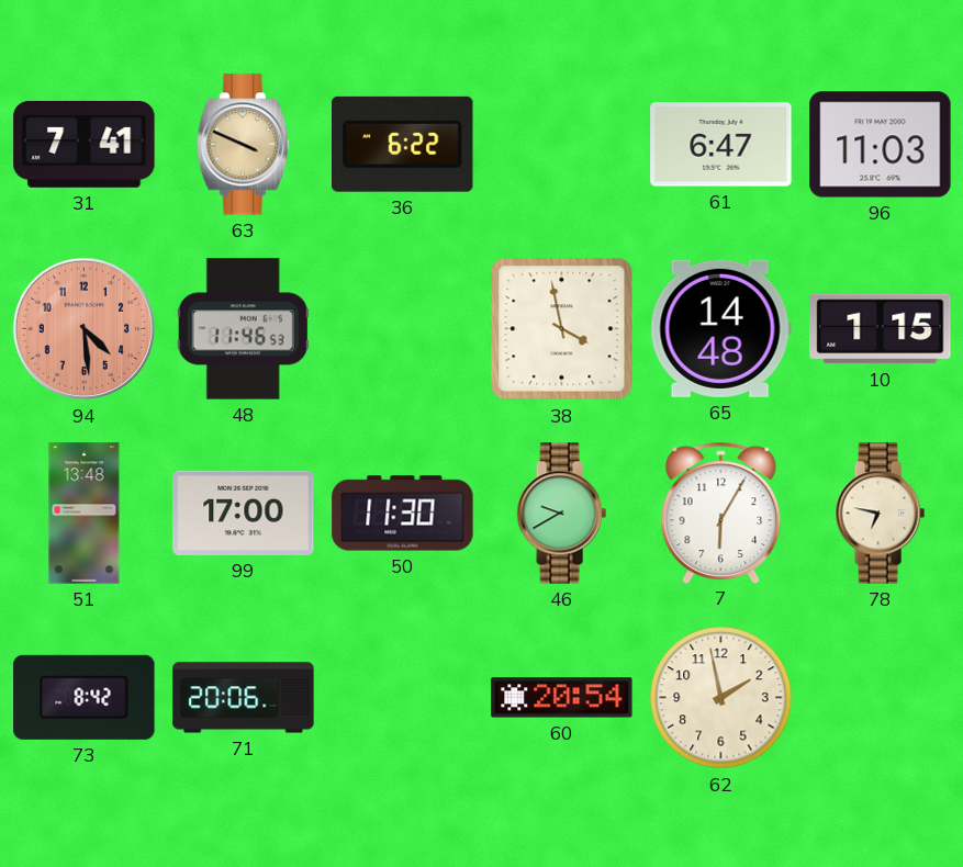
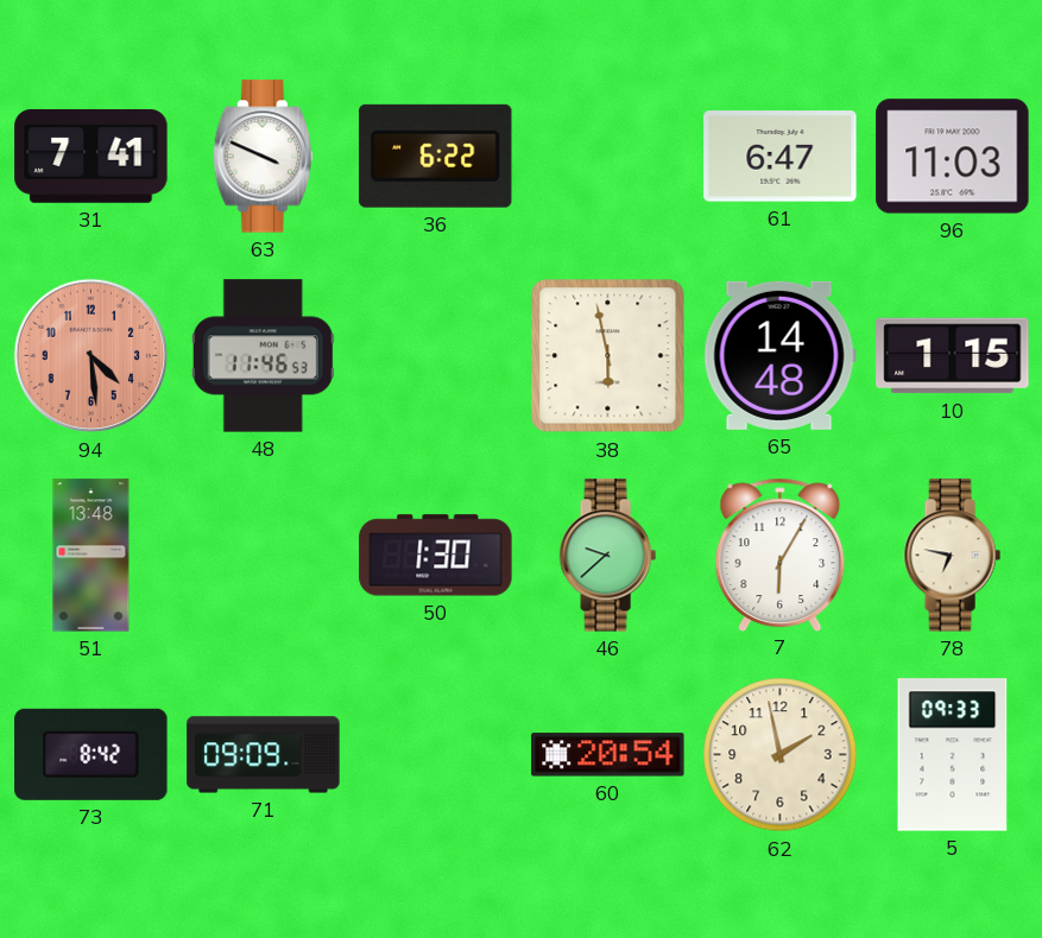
63 dial: champagne -> white
38: 3:58 -> 5:58
99: 17:00 -> none
50: 11:30 -> 1:30
46: 9:40 -> 9:38
71: 20:06 -> 09:09
5: none -> 09:33
